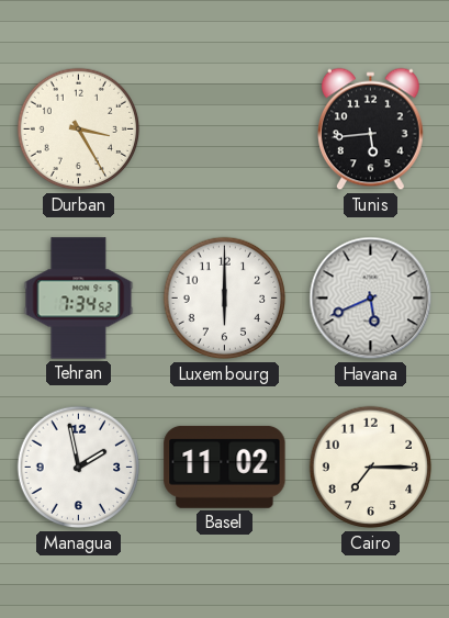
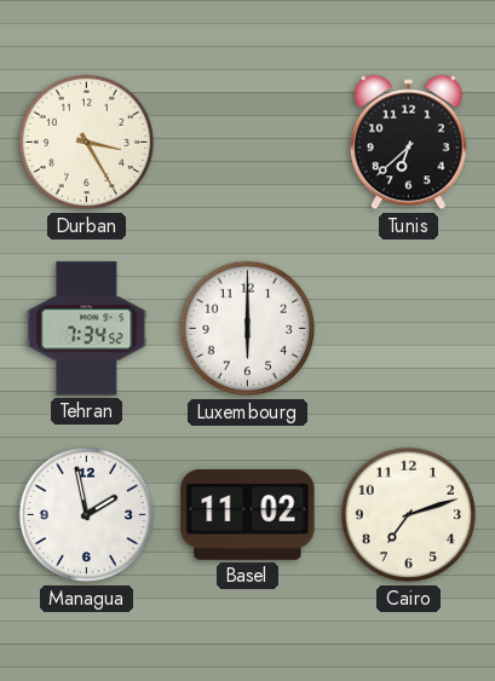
Tunis: 5:44 -> 6:38
Havana: 5:41 -> none
Cairo: 7:15 -> 7:12
